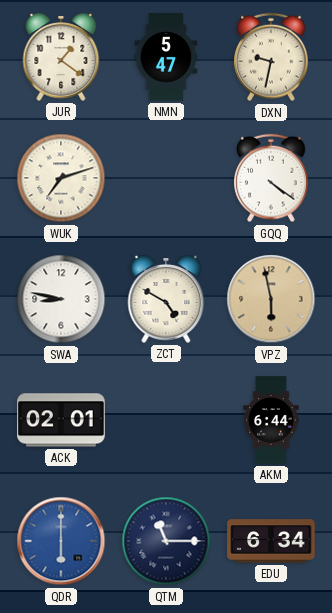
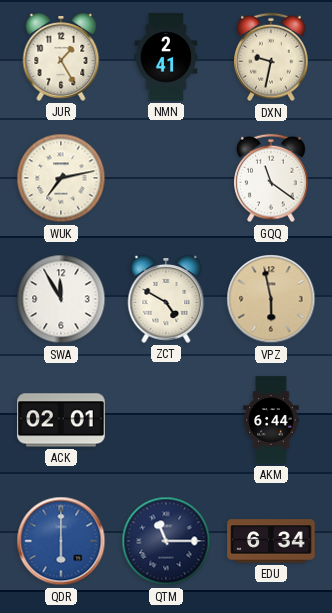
JUR: 1:21 -> 1:25
NMN: 5:47 -> 2:41
WUK: 7:12 -> 7:13
GQQ: 4:21 -> 11:21
SWA: 8:47 -> 11:55
